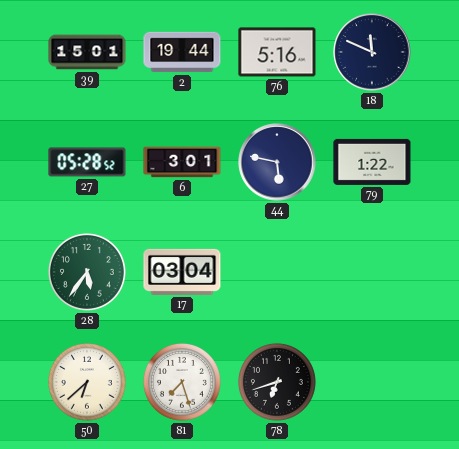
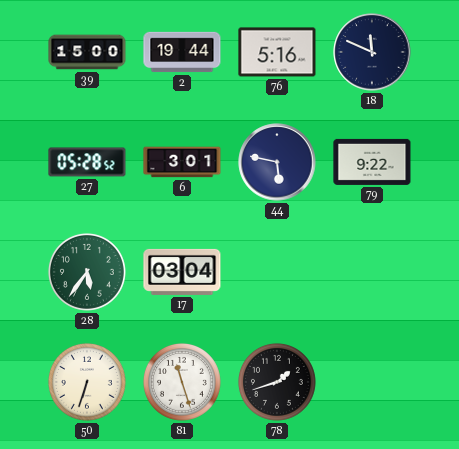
39: 15:01 -> 15:00
79: 1:22 -> 9:22
50: 6:38 -> 6:33
81: 7:27 -> 11:27
78: 6:42 -> 1:42
